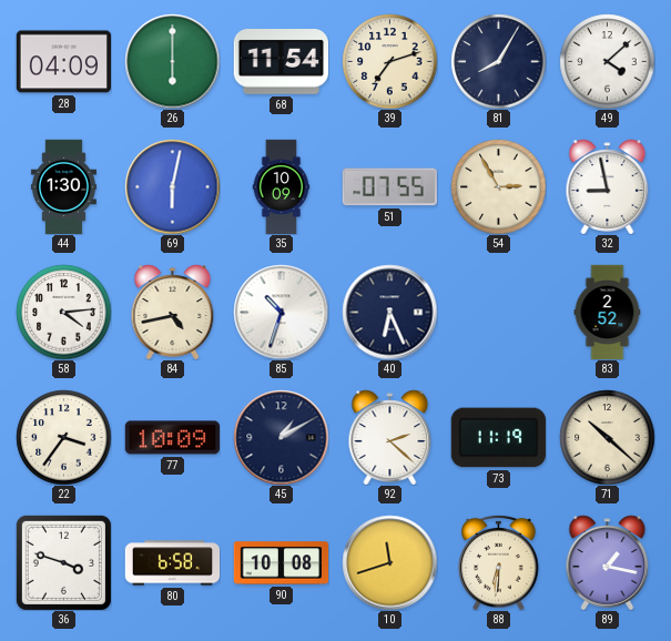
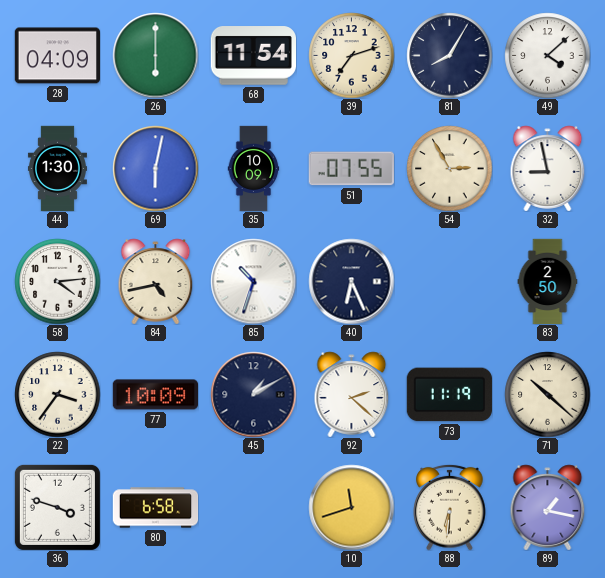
83: 2:52 -> 2:50
90: 10:08 -> none
